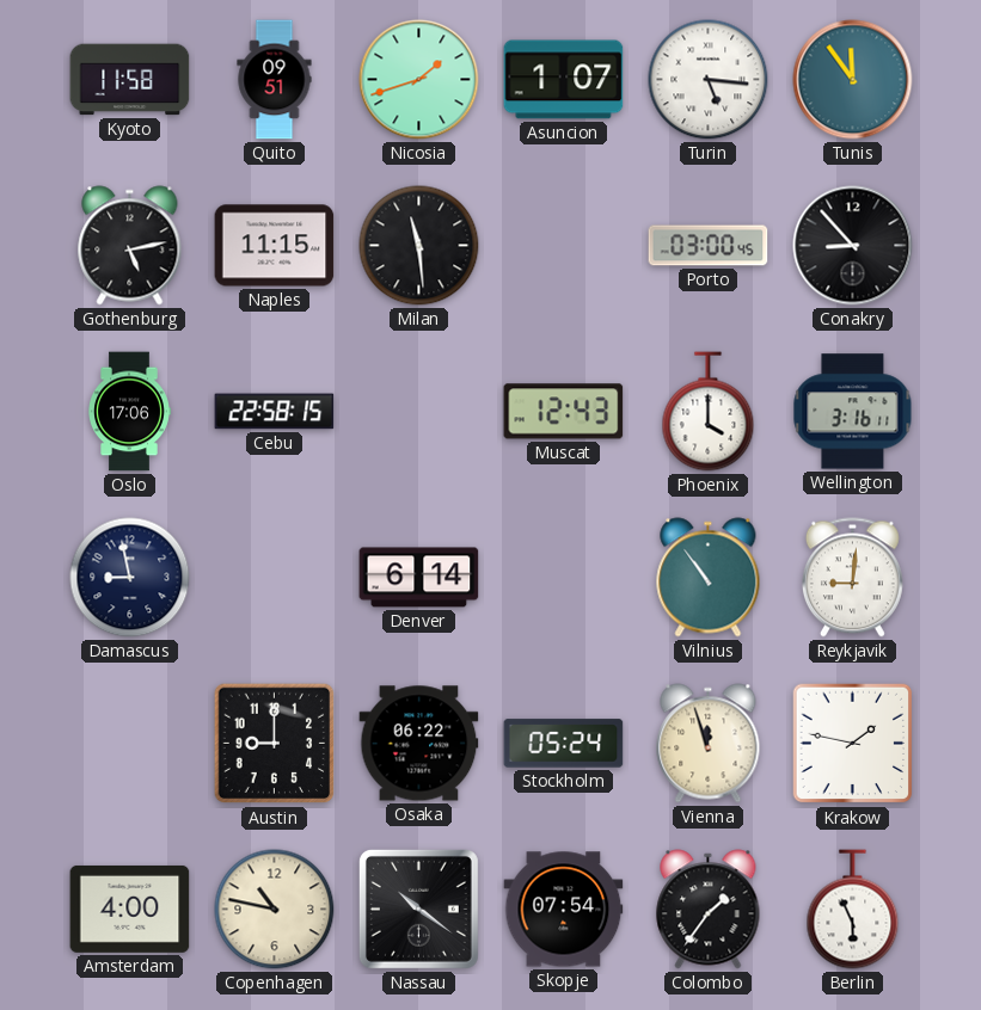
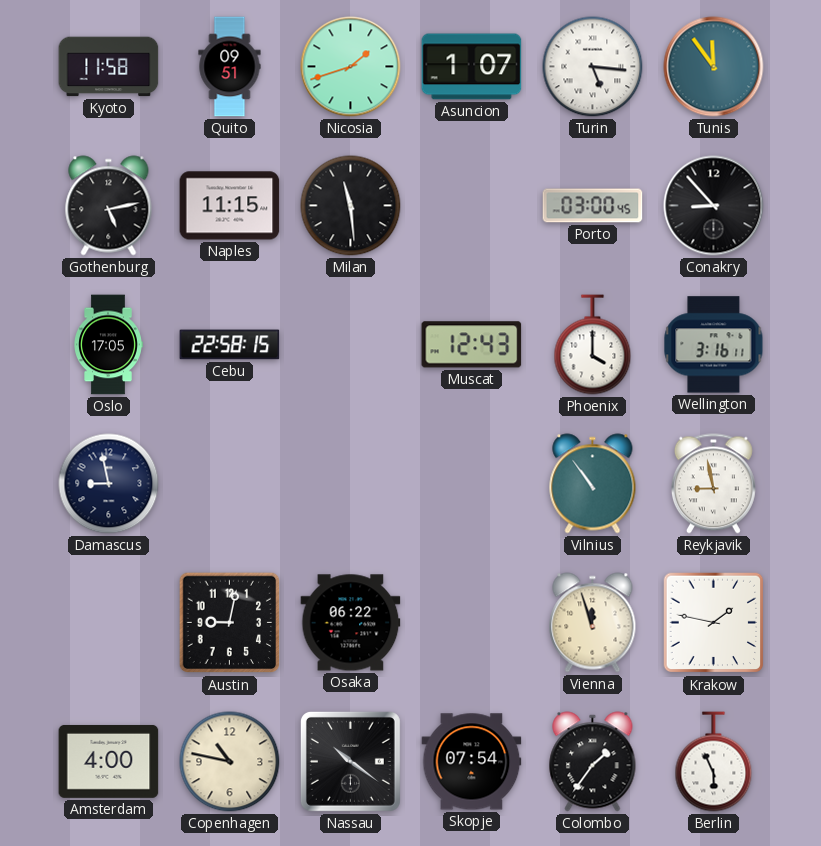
Oslo: 17:06 -> 17:05
Denver: 6:14 -> none
Reykjavik: 9:01 -> 8:58
Austin: 9:00 -> 9:02
Stockholm: 05:24 -> none
